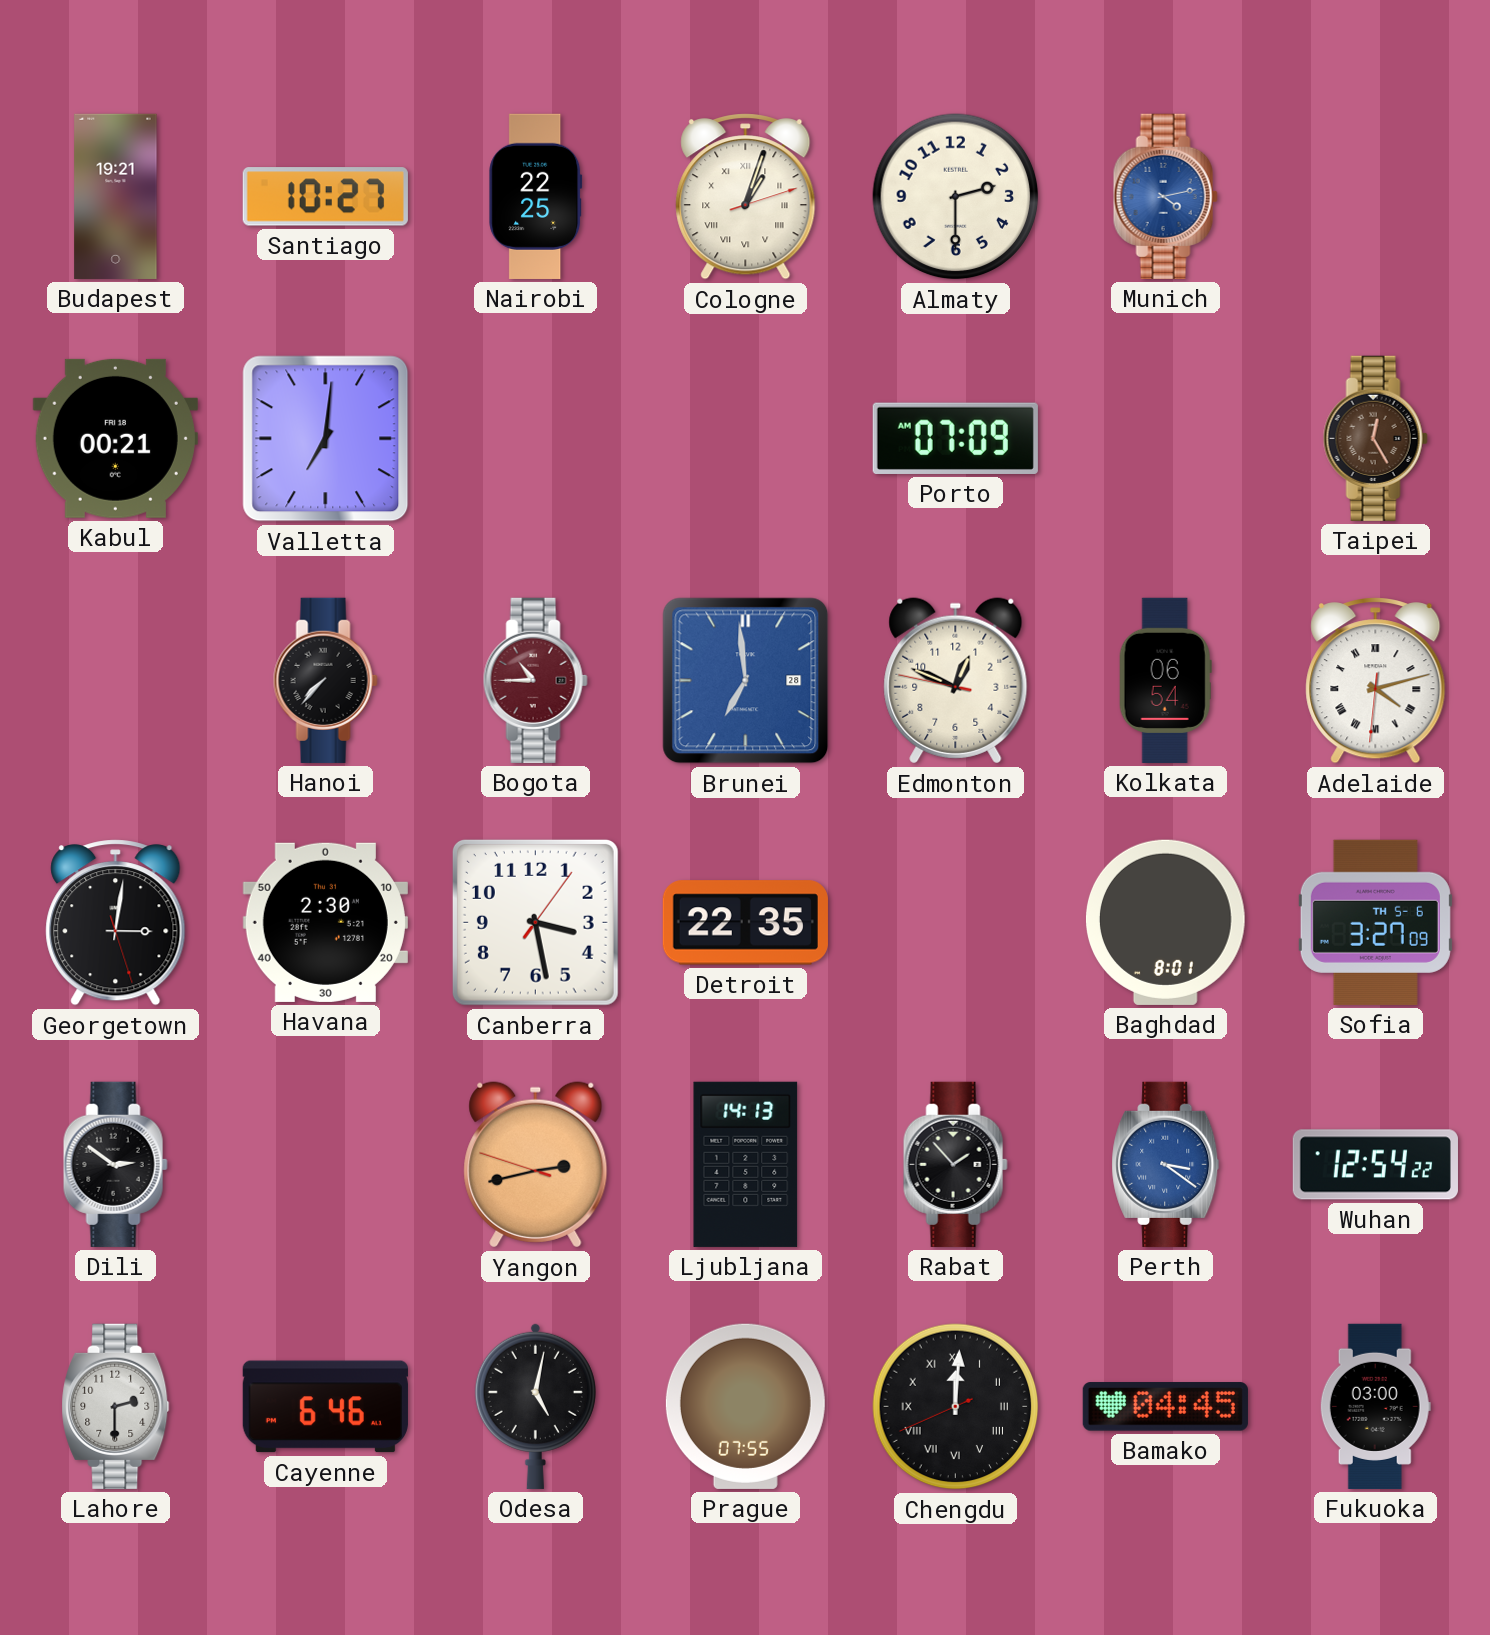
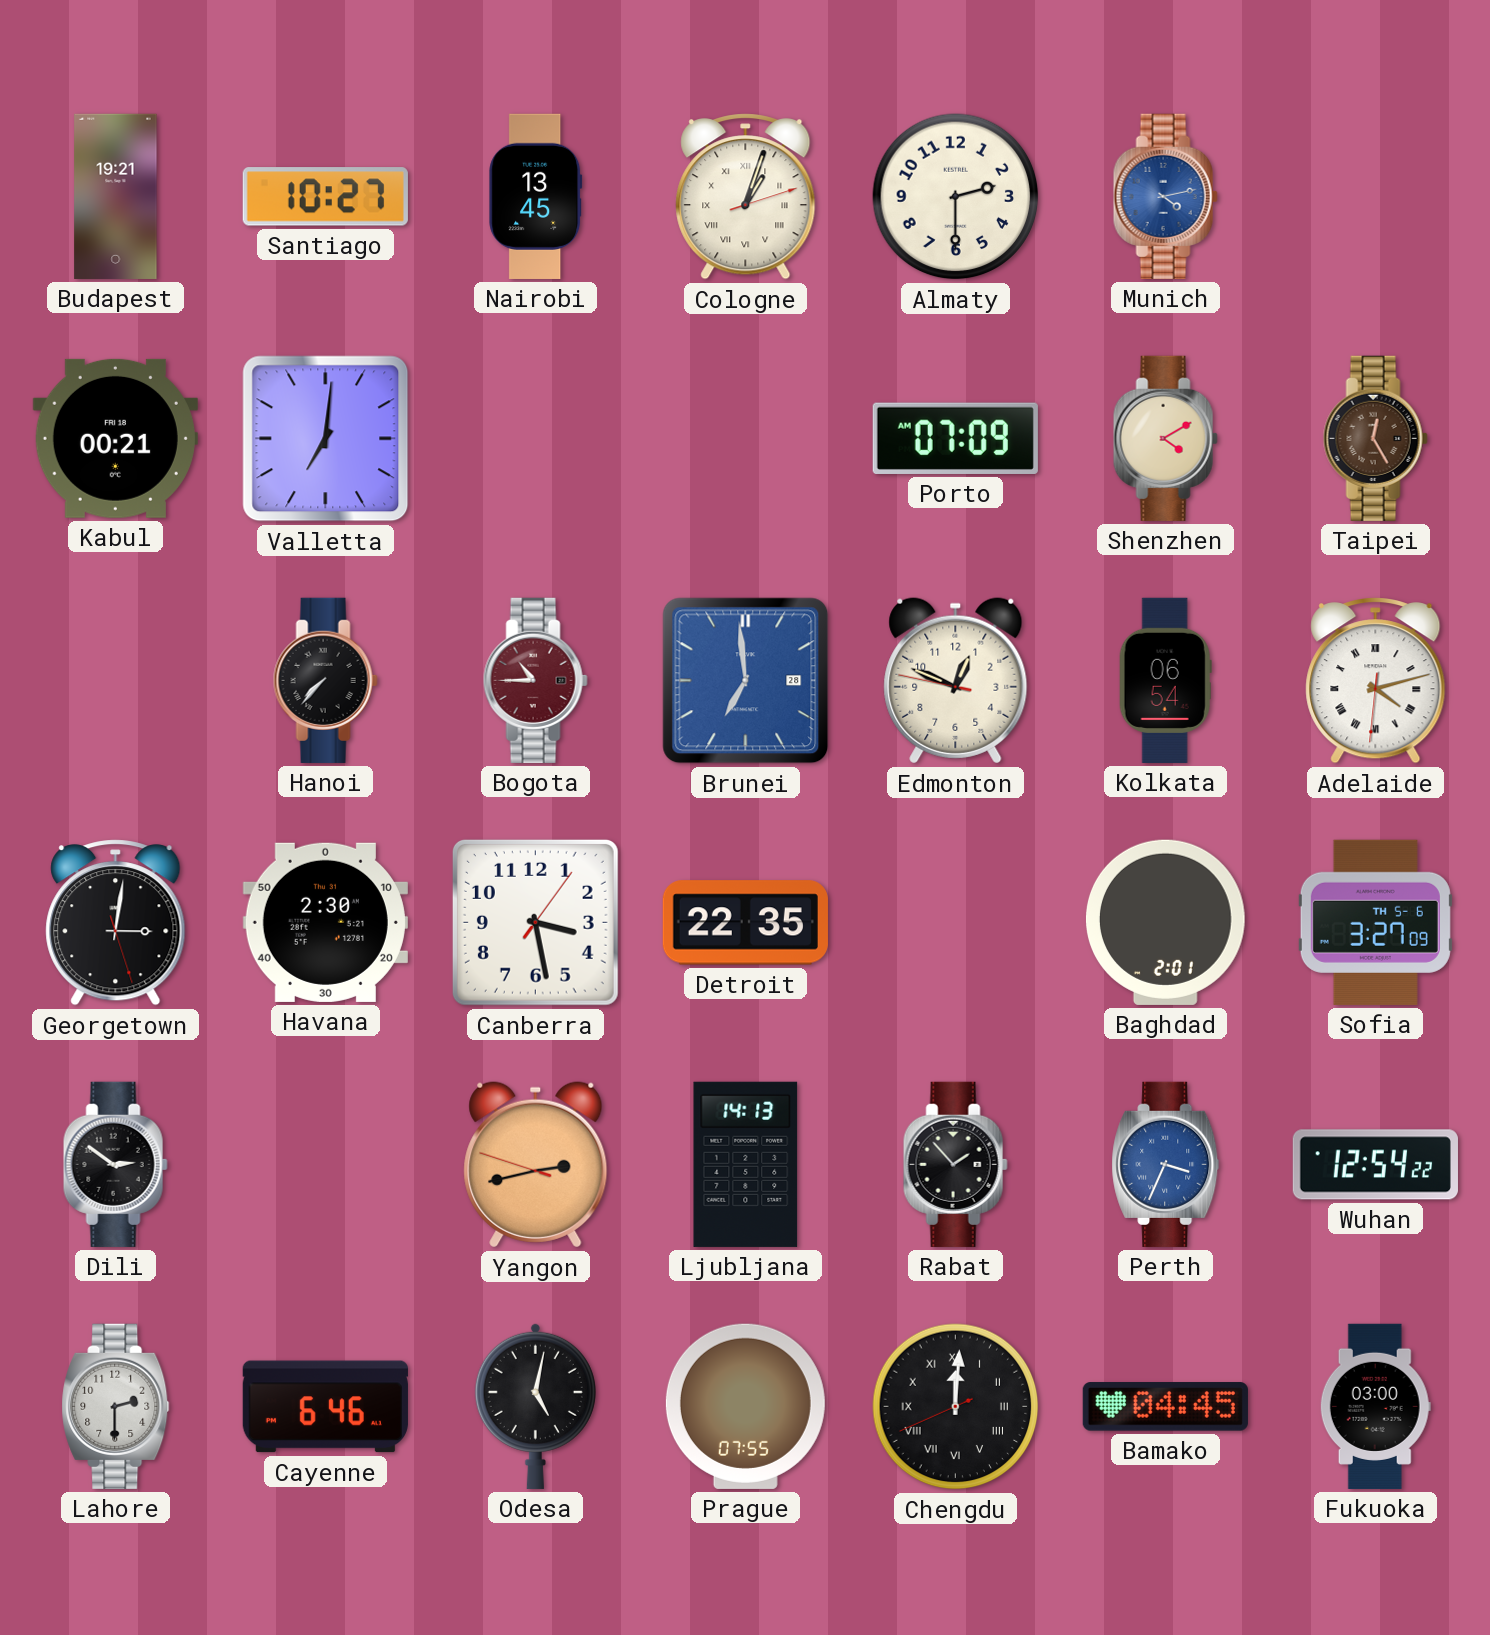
Nairobi: 22:25 -> 13:45
Shenzhen: none -> 4:10
Baghdad: 8:01 -> 2:01
Perth: 3:21 -> 3:34
